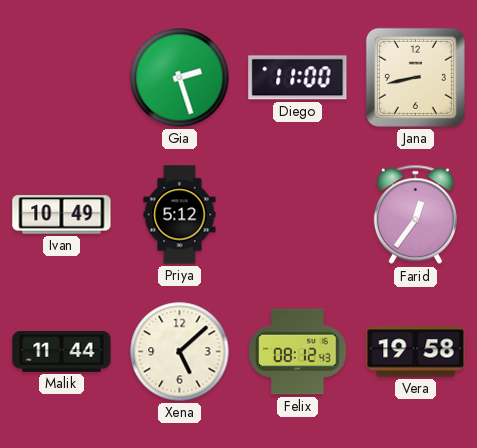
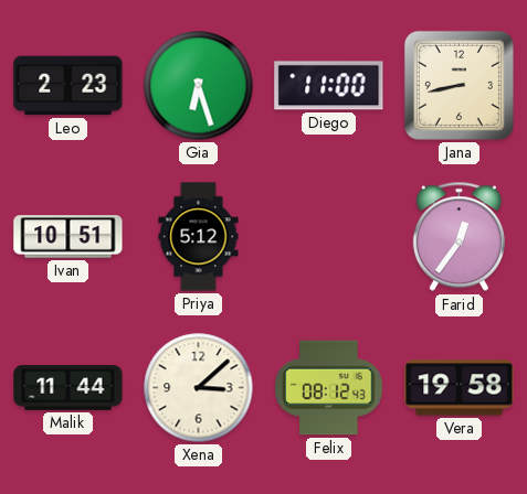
Leo: none -> 2:23
Gia: 2:27 -> 6:27
Ivan: 10:49 -> 10:51
Xena: 5:08 -> 3:08
